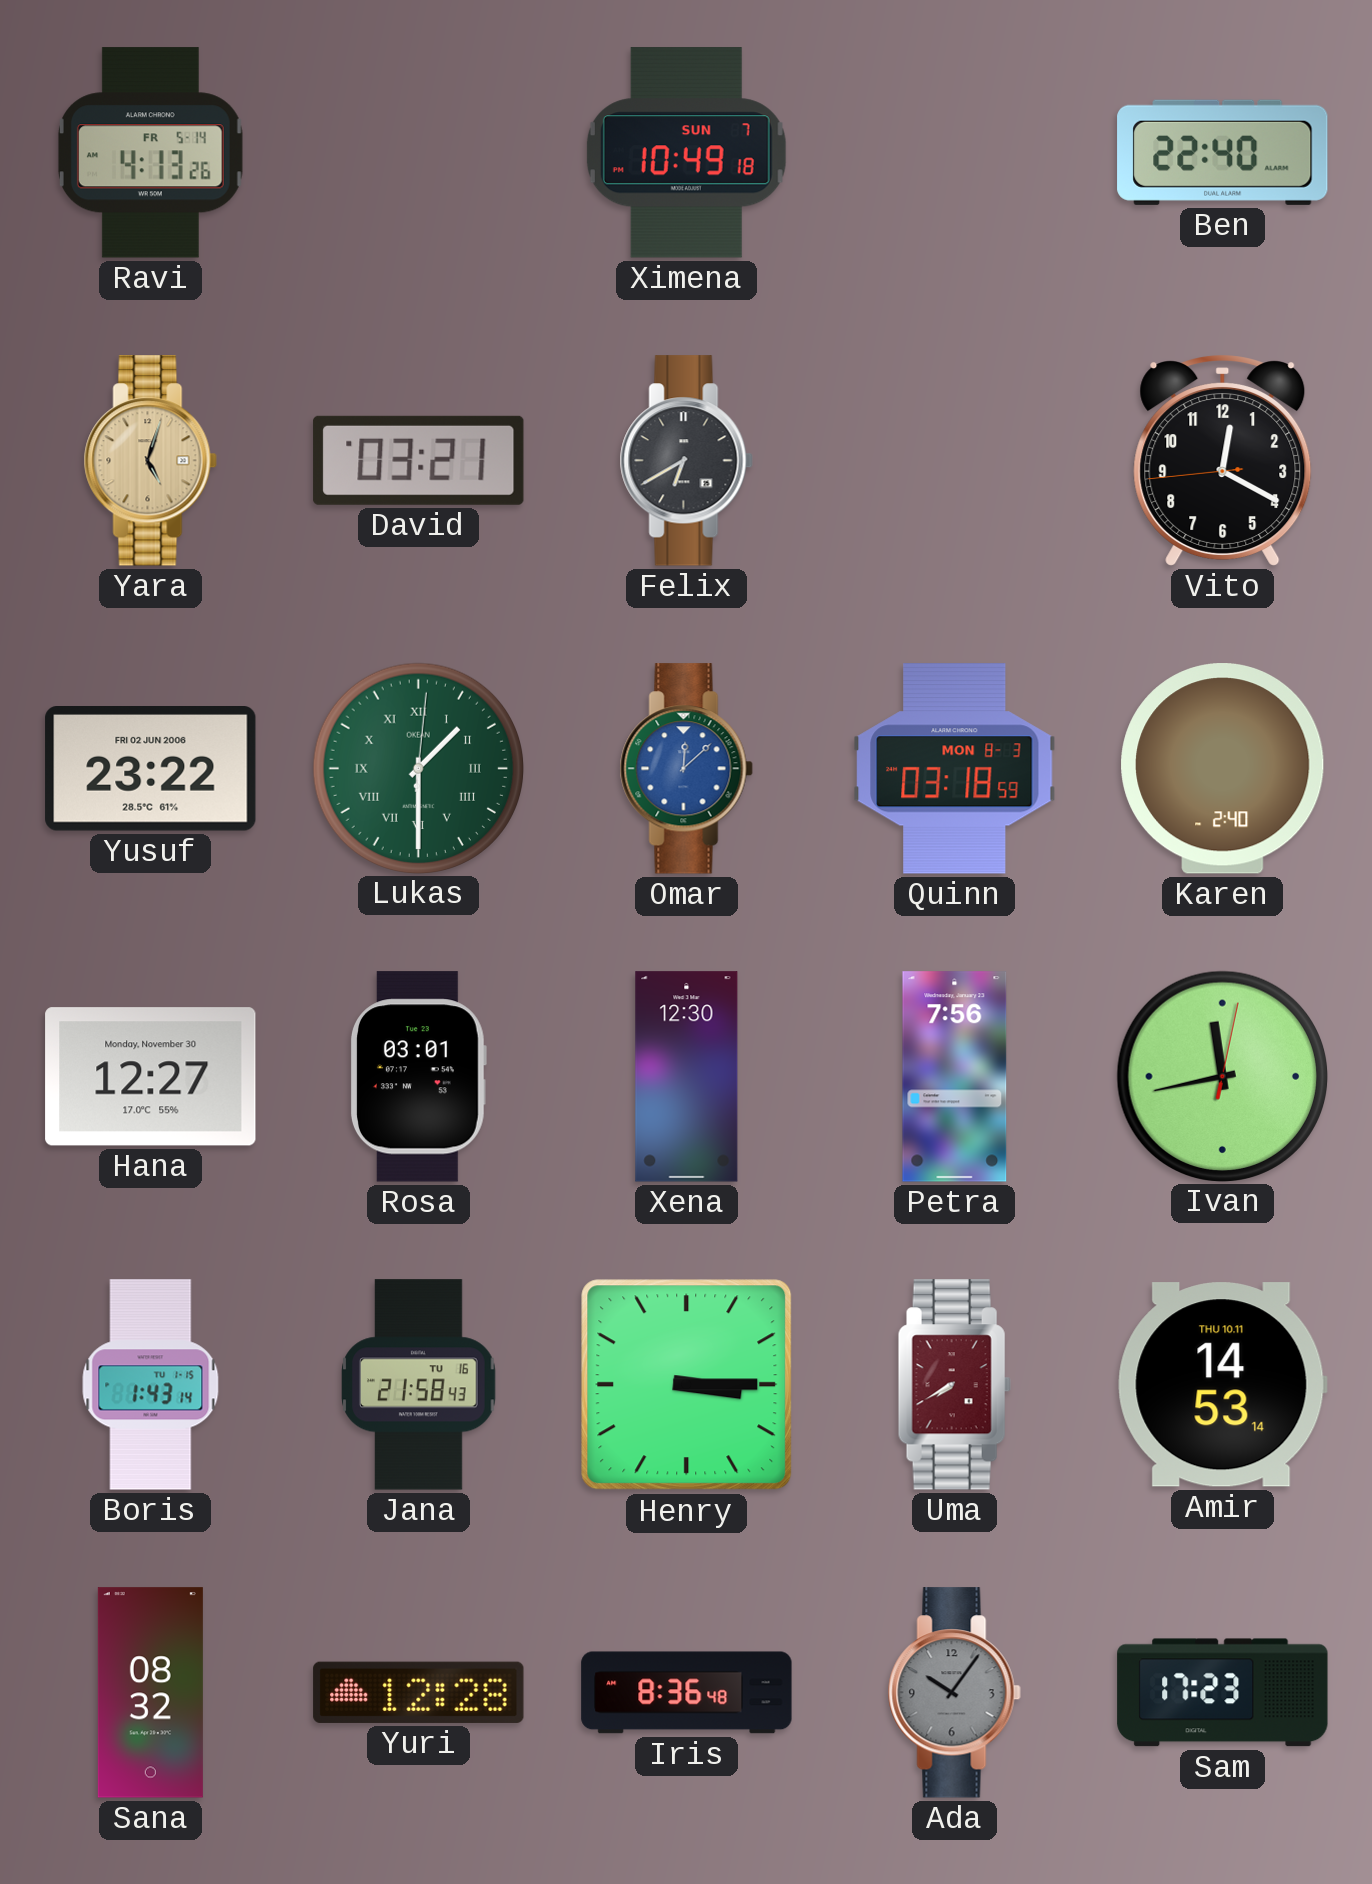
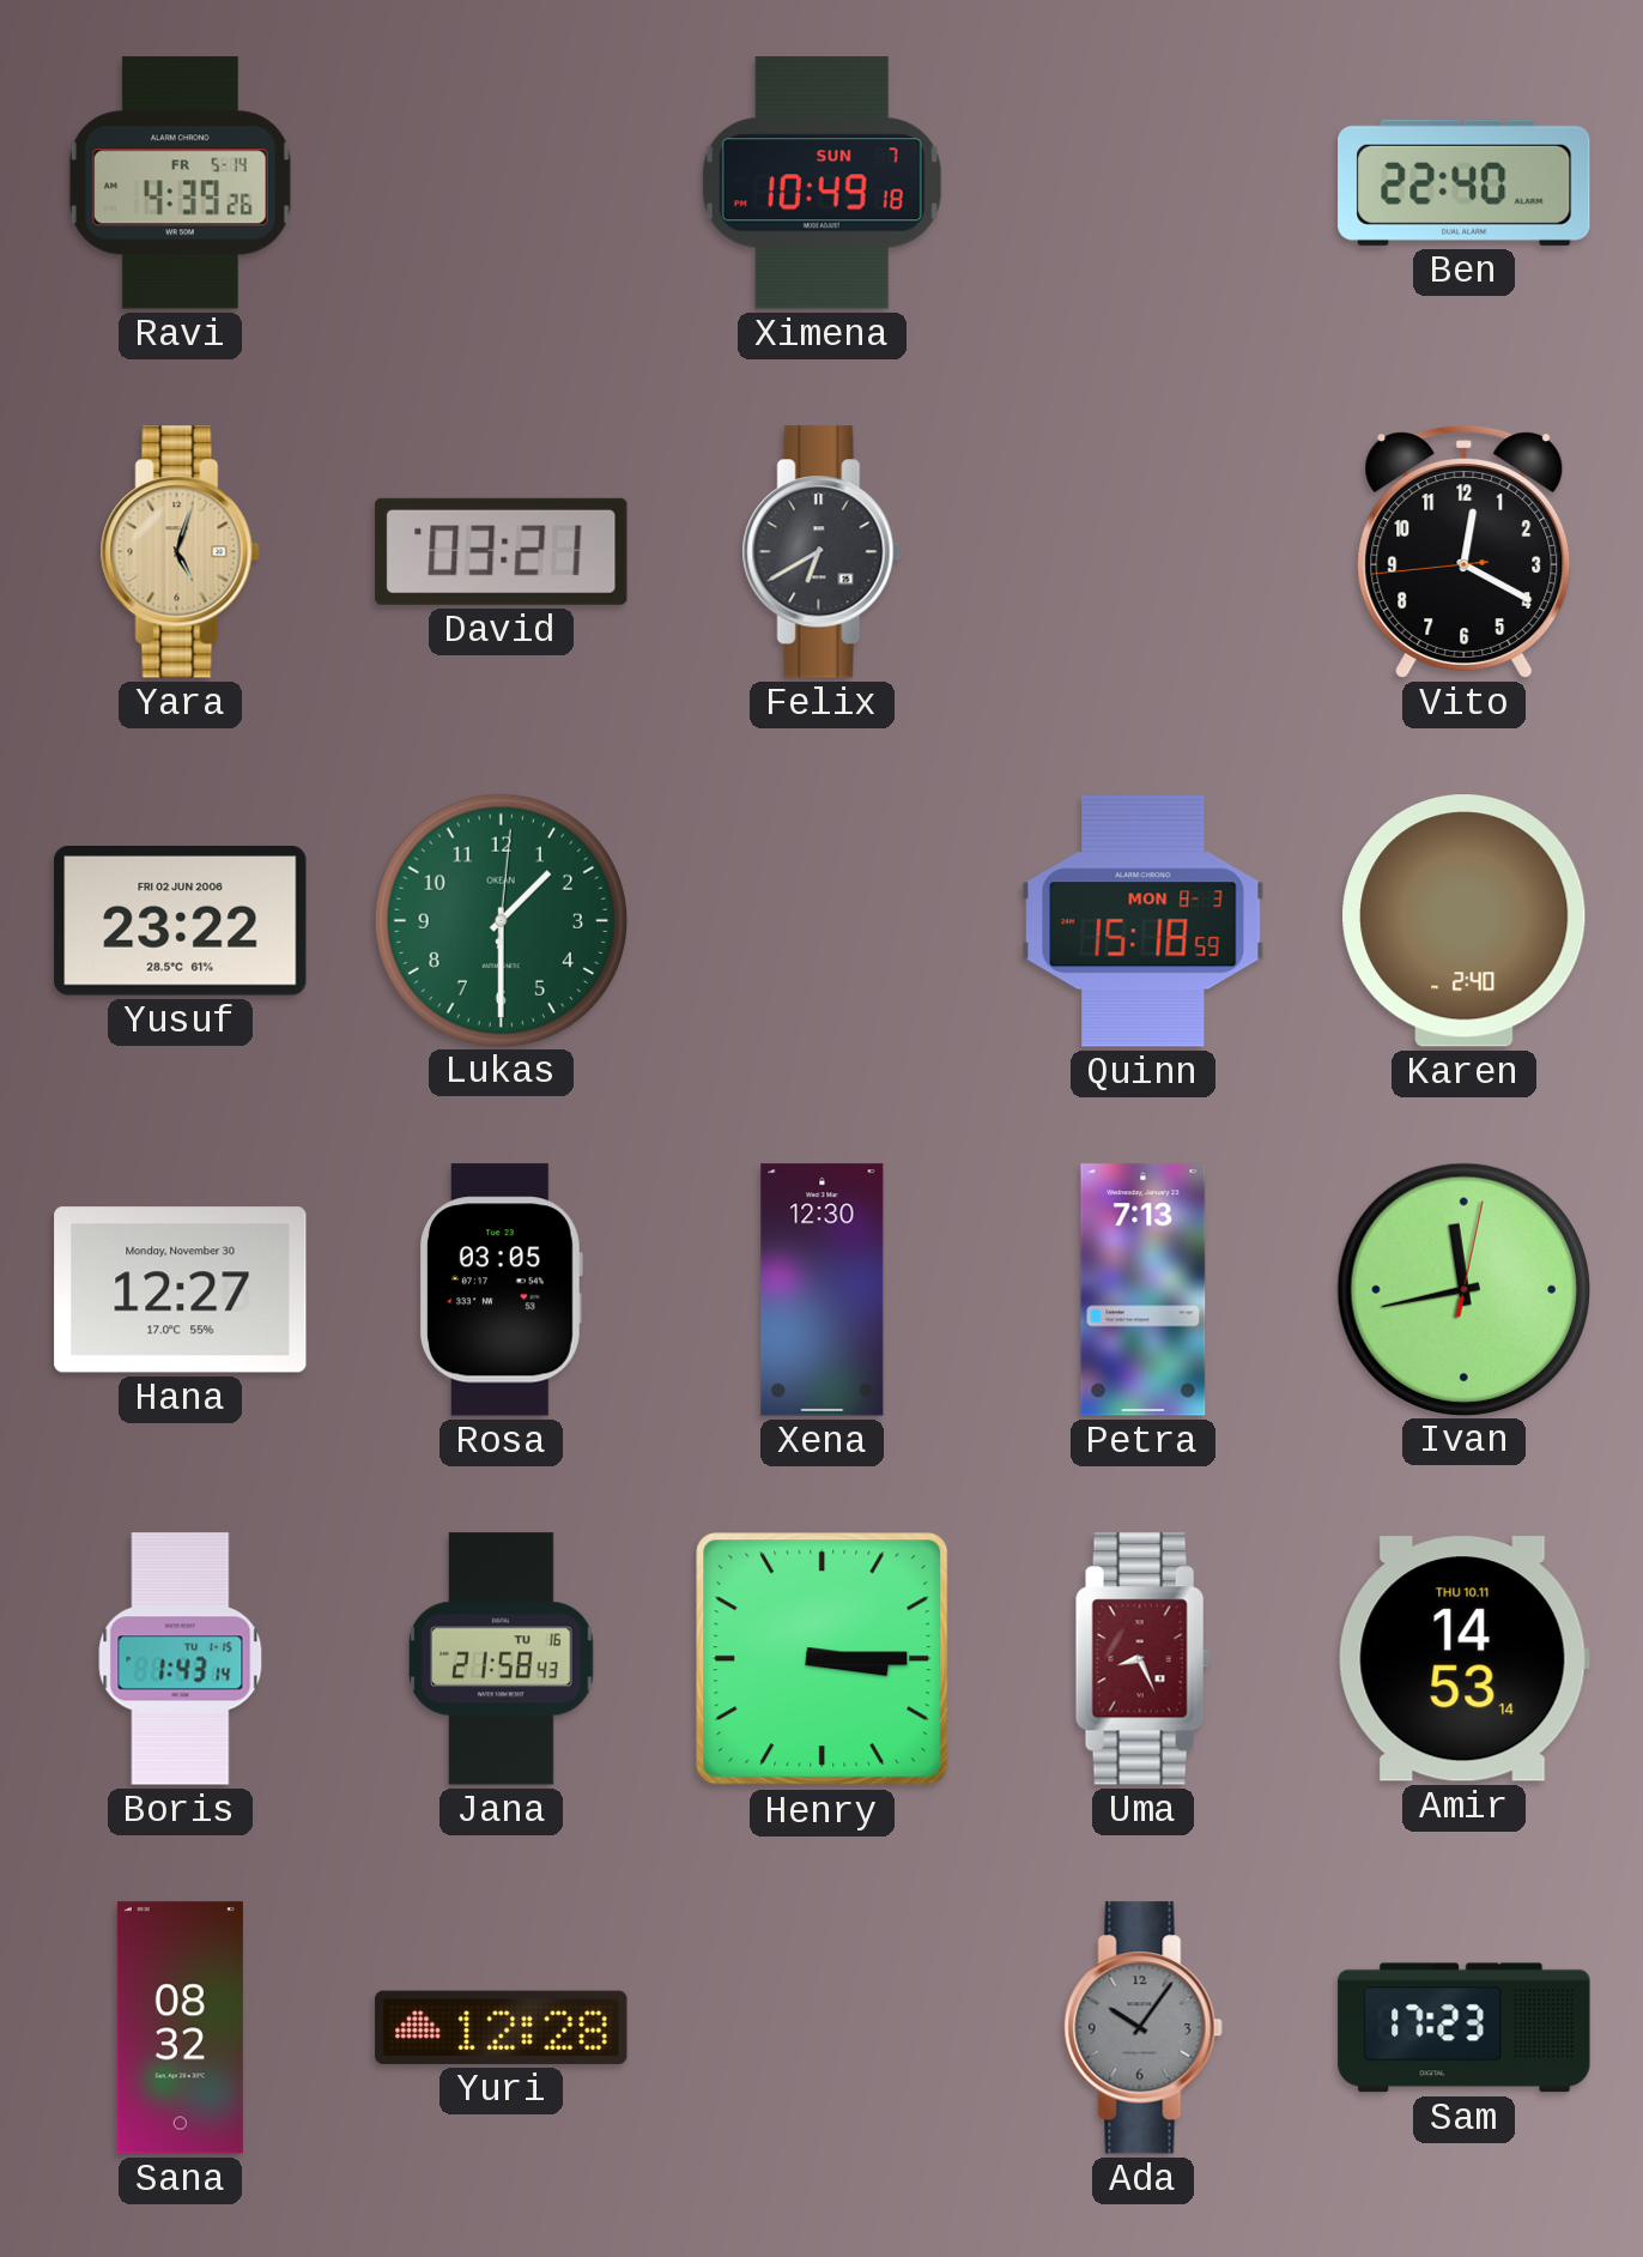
Ravi: 4:13 -> 4:39
Lukas numerals: Roman -> Arabic
Omar: 12:08 -> none
Quinn: 03:18 -> 15:18
Rosa: 03:01 -> 03:05
Petra: 7:56 -> 7:13
Uma: 7:40 -> 8:26
Iris: 8:36 -> none
